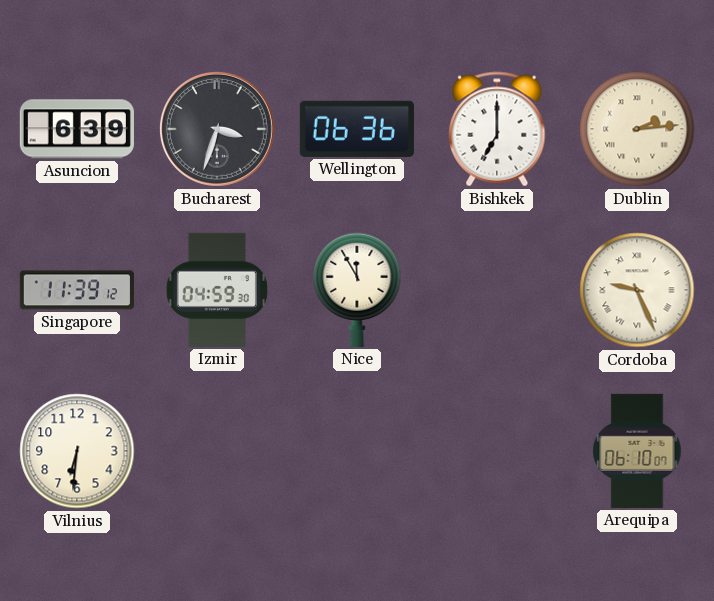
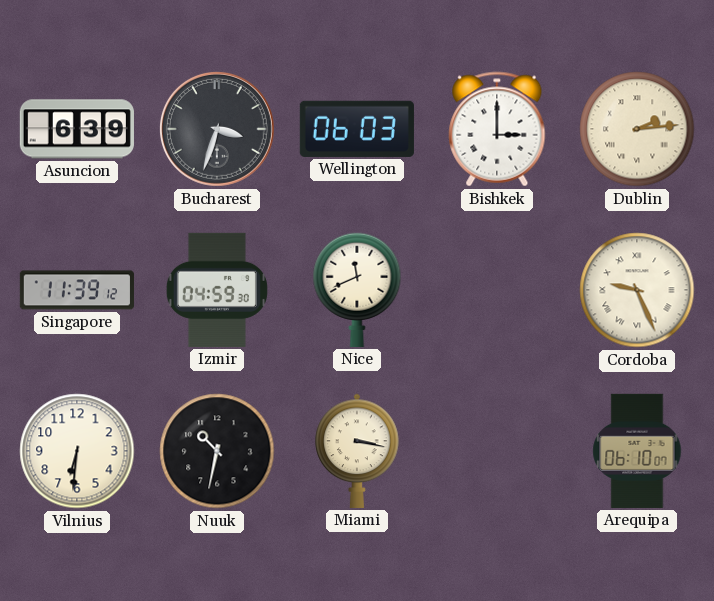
Wellington: 06:36 -> 06:03
Bishkek: 7:00 -> 3:00
Nice: 11:55 -> 11:41
Nuuk: none -> 10:32
Miami: none -> 3:17
